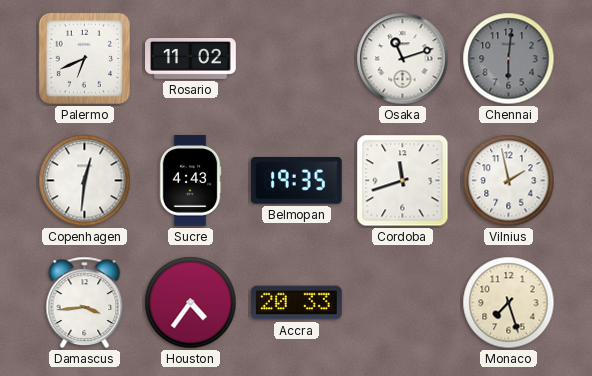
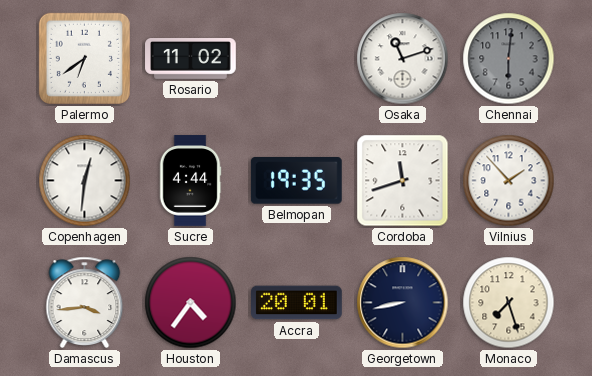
Palermo: 6:41 -> 6:39
Sucre: 4:43 -> 4:44
Vilnius: 1:58 -> 1:53
Accra: 20:33 -> 20:01
Georgetown: none -> 8:43
